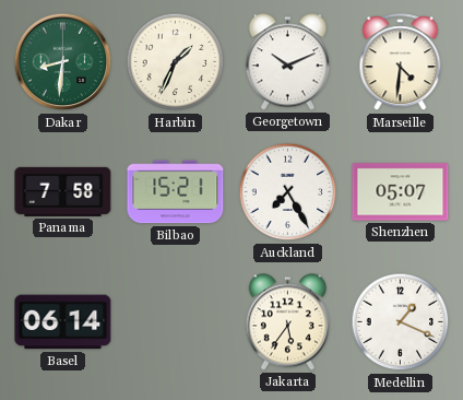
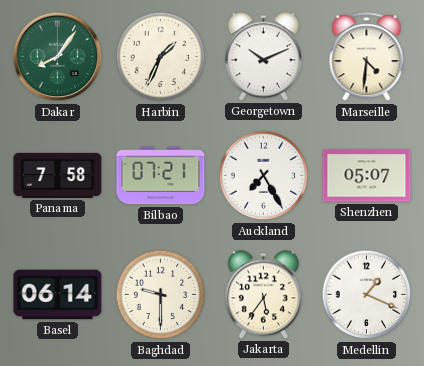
Dakar: 8:31 -> 8:06
Bilbao: 15:21 -> 07:21
Baghdad: none -> 9:30
